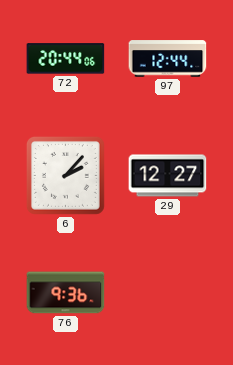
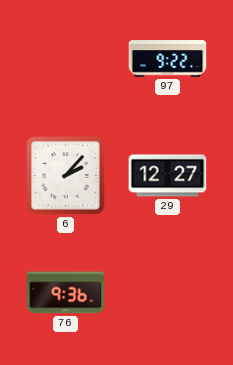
72: 20:44 -> none
97: 12:44 -> 9:22
